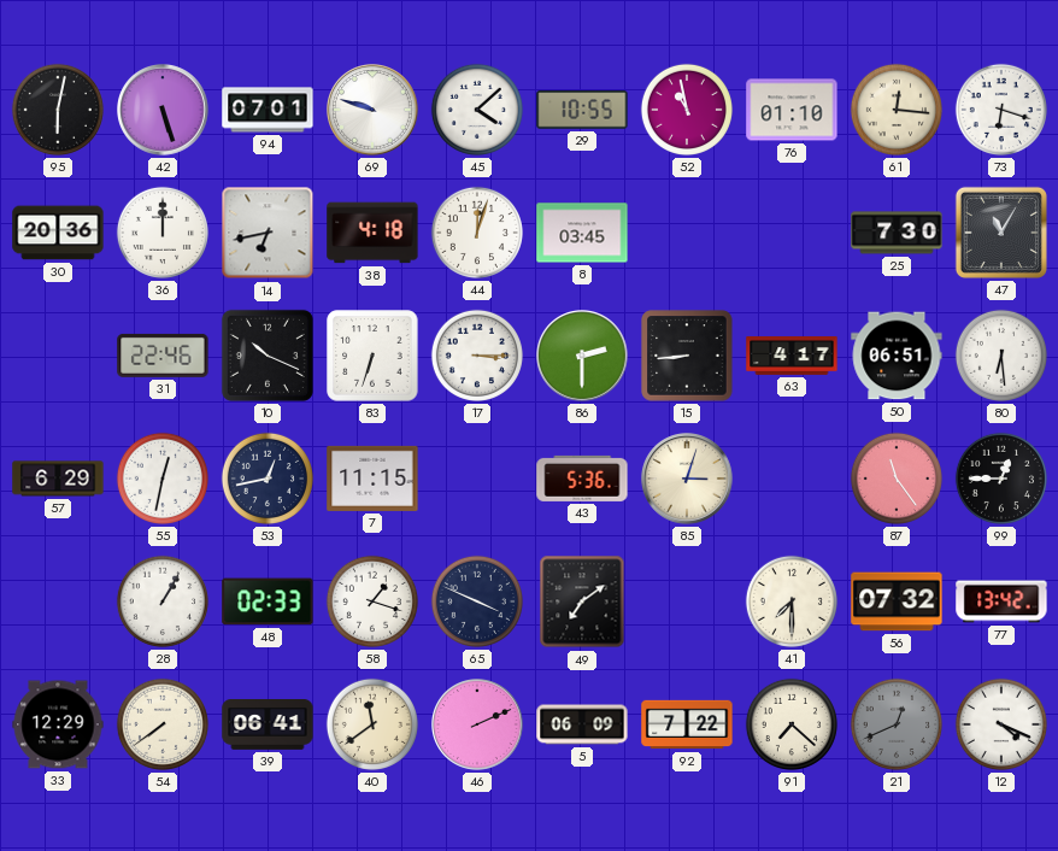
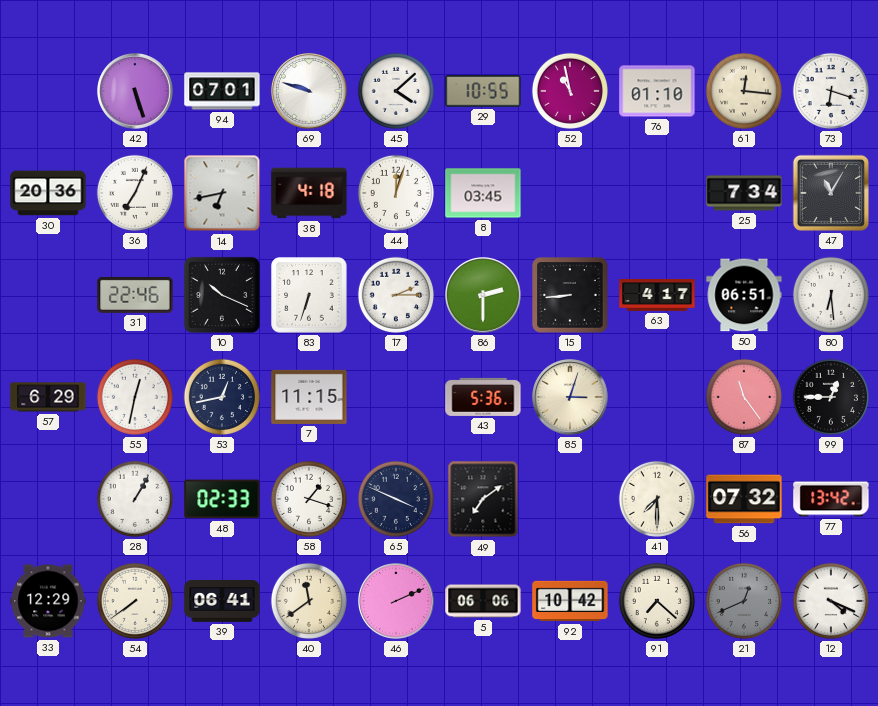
95: 6:02 -> none
36: 12:00 -> 7:04
25: 7:30 -> 7:34
17: 3:15 -> 2:15
5: 06:09 -> 06:06
92: 7:22 -> 10:42
